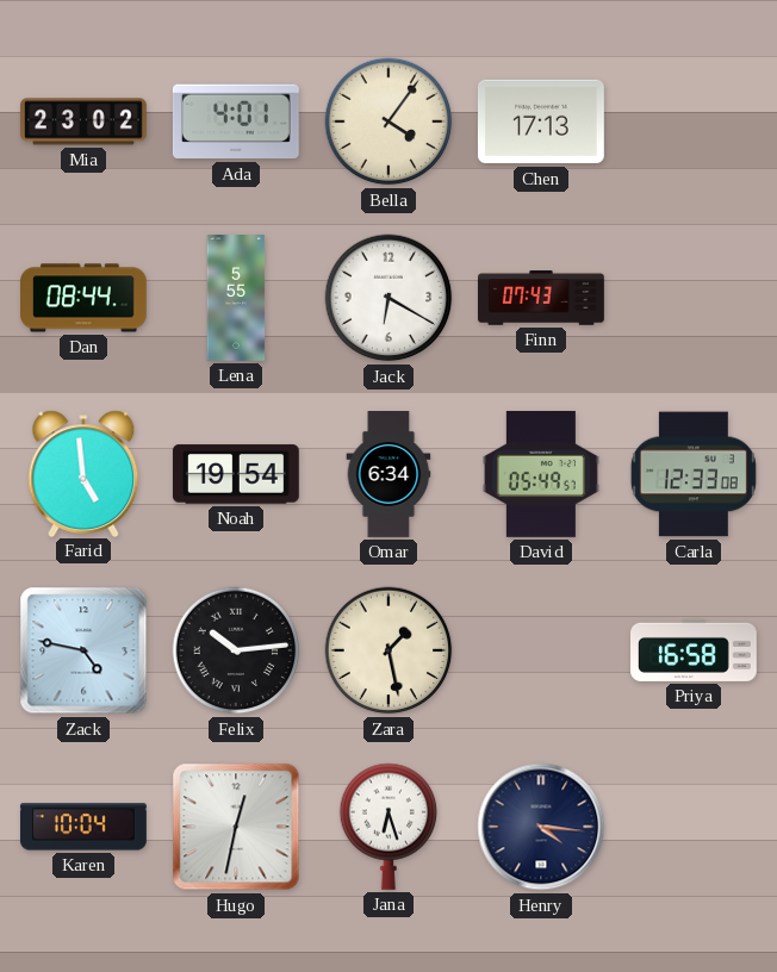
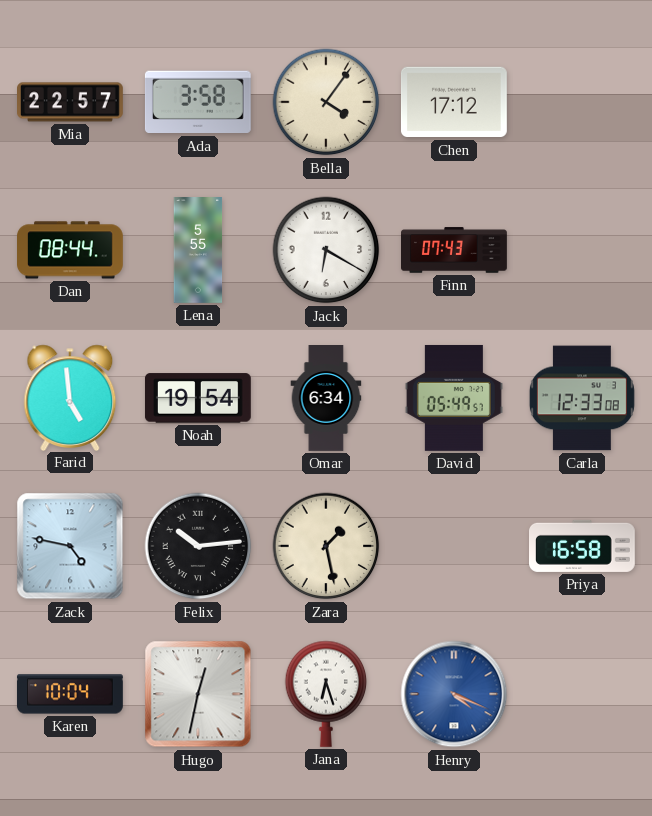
Mia: 23:02 -> 22:57
Ada: 4:01 -> 3:58
Chen: 17:13 -> 17:12
Henry: 4:16 -> 4:19
Henry dial: navy -> blue
